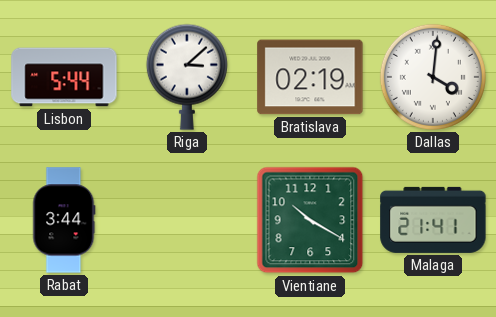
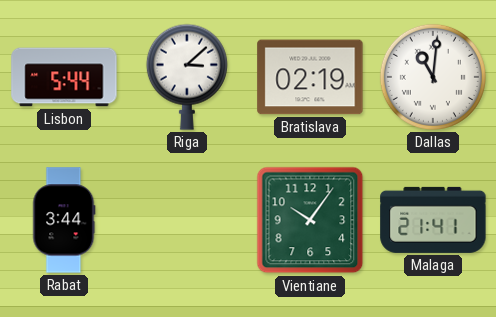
Dallas: 4:01 -> 11:01
Vientiane: 10:20 -> 10:06
